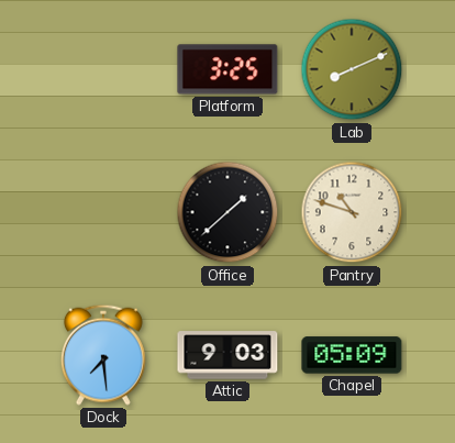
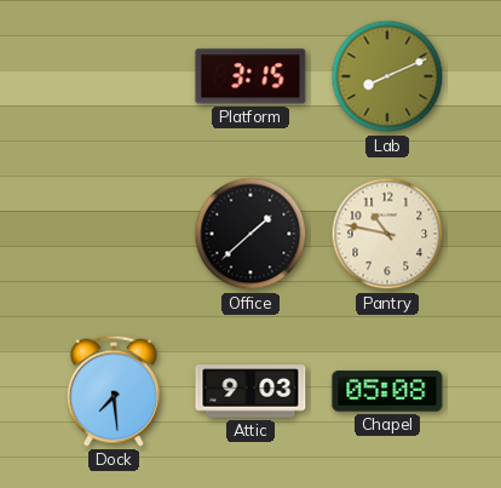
Platform: 3:25 -> 3:15
Pantry: 10:48 -> 10:47
Chapel: 05:09 -> 05:08
